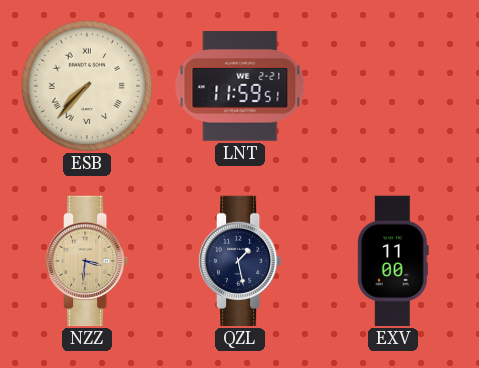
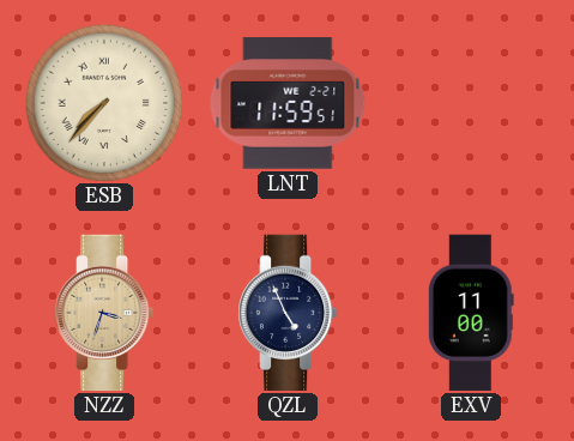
NZZ: 3:31 -> 3:33
QZL: 1:28 -> 4:56
